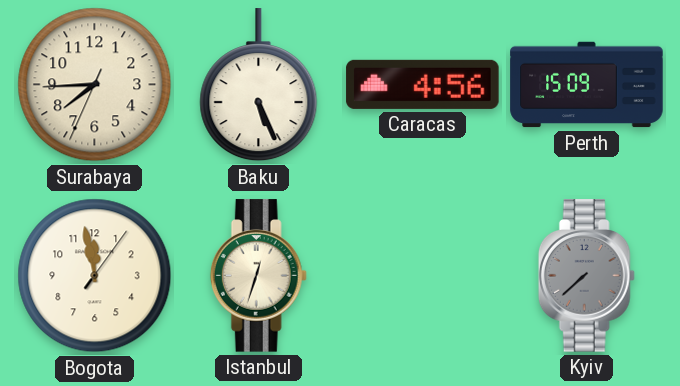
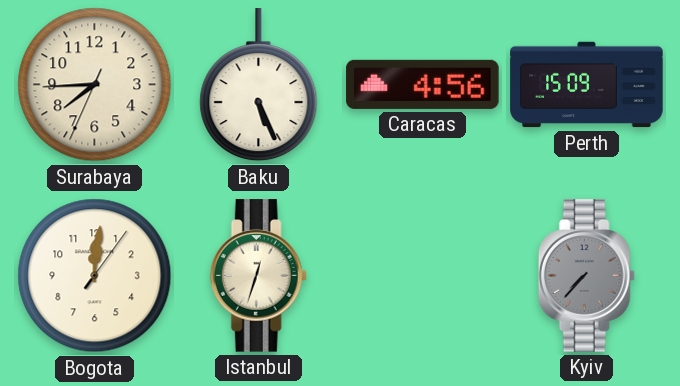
Bogota: 11:58 -> 12:01
Kyiv: 7:38 -> 7:37
